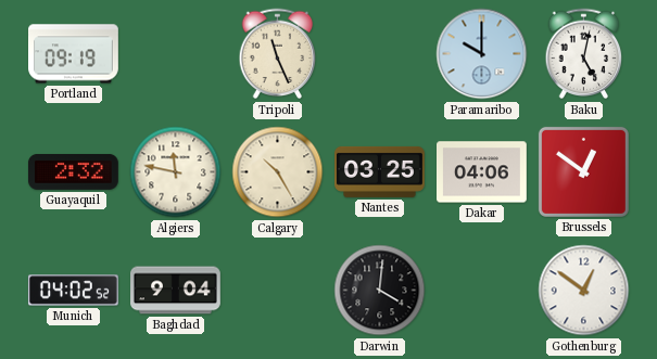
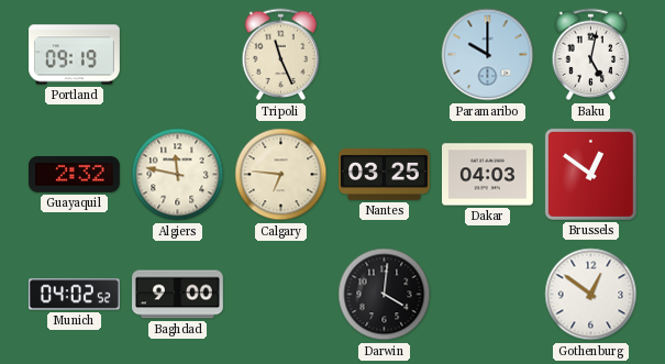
Calgary: 10:25 -> 6:46
Dakar: 04:06 -> 04:03
Baghdad: 9:04 -> 9:00
